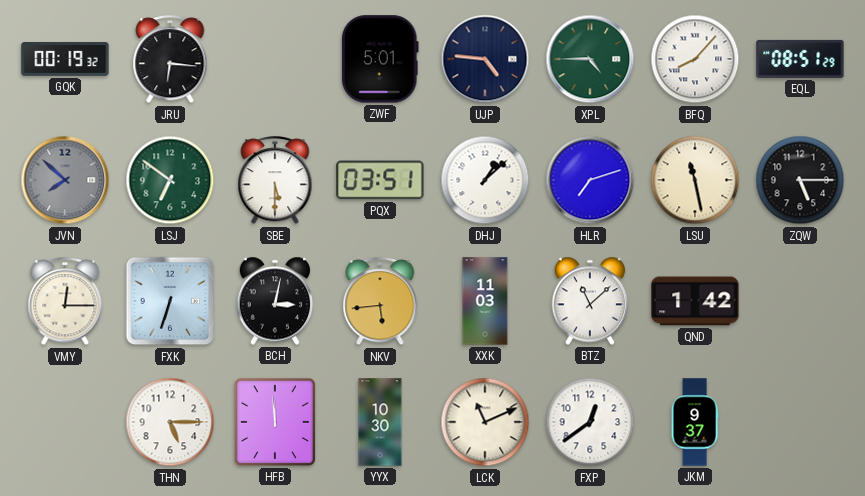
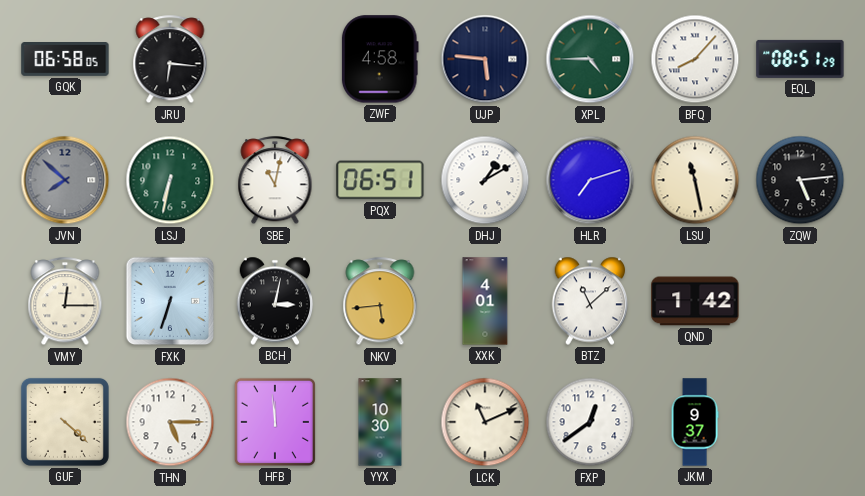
GQK: 00:19 -> 06:58
ZWF: 5:01 -> 4:58
UJP: 4:46 -> 5:46
LSJ: 6:51 -> 6:32
SBE: 5:30 -> 11:02
PQX: 03:51 -> 06:51
DHJ: 1:08 -> 1:10
ZQW: 5:15 -> 5:14
XXK: 11:03 -> 4:01
GUF: none -> 4:22
